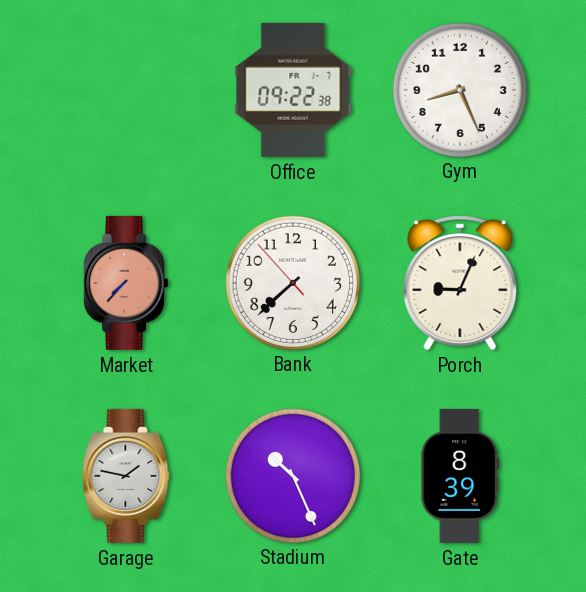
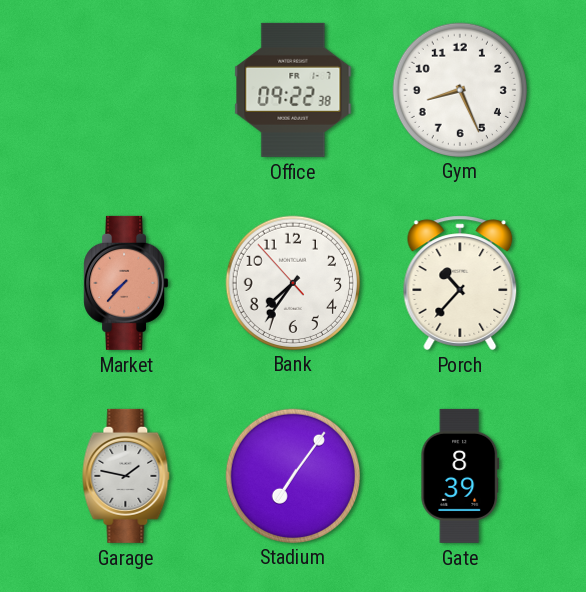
Bank: 7:37 -> 7:35
Porch: 9:04 -> 10:37
Stadium: 10:26 -> 7:06
